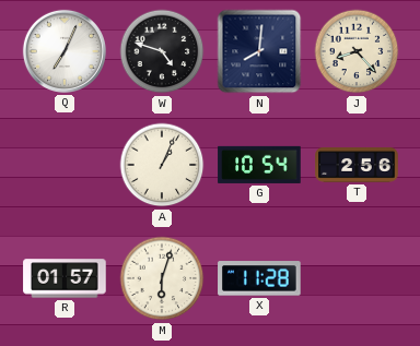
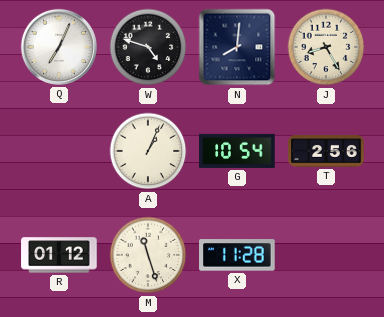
J: 8:23 -> 8:25
R: 01:57 -> 01:12
M: 6:03 -> 11:27
